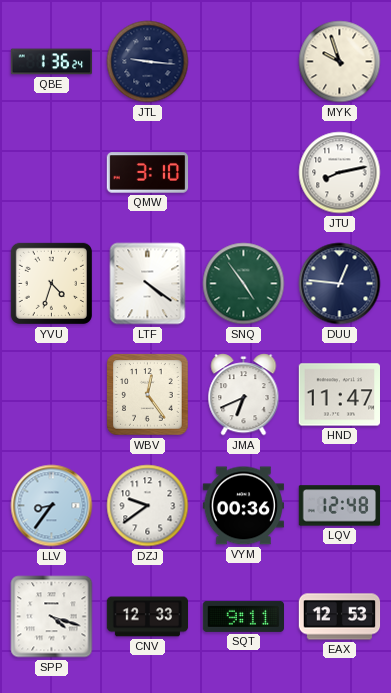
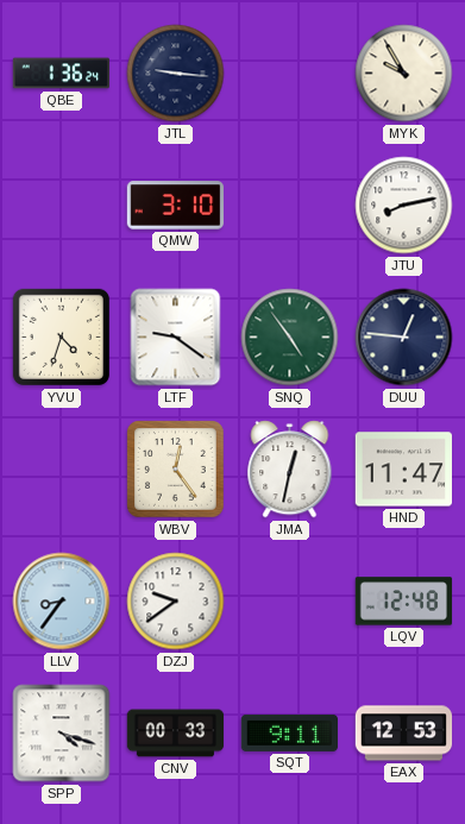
MYK: 9:57 -> 9:55
LTF: 4:21 -> 9:21
JMA: 6:41 -> 12:32
VYM: 00:36 -> none
CNV: 12:33 -> 00:33
